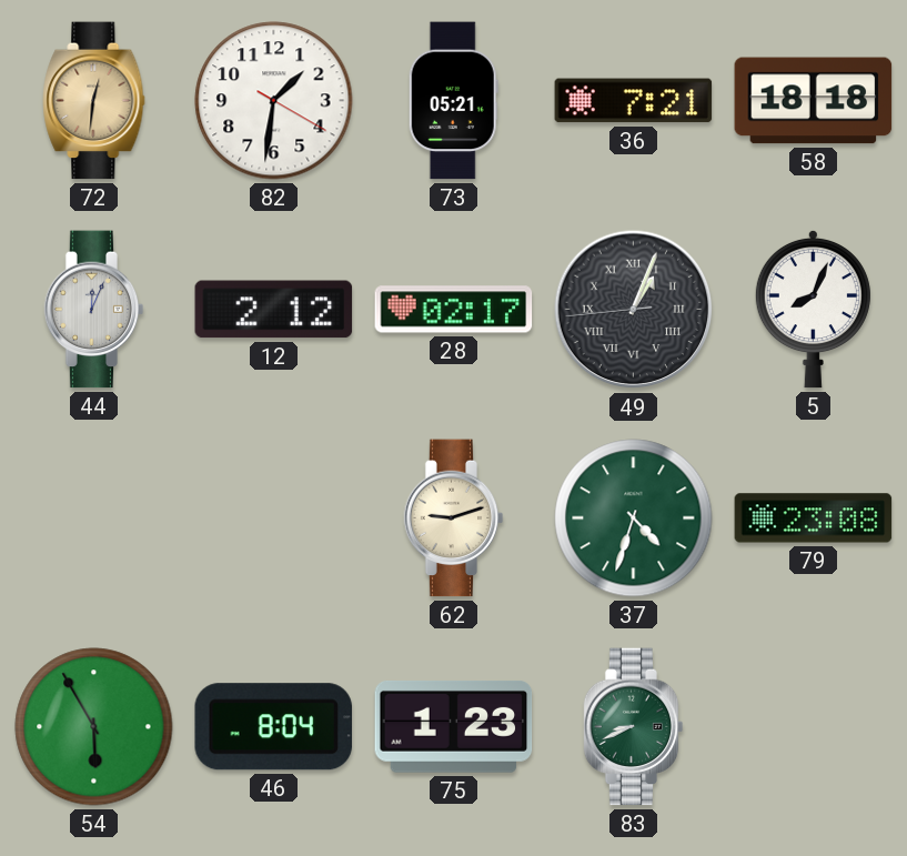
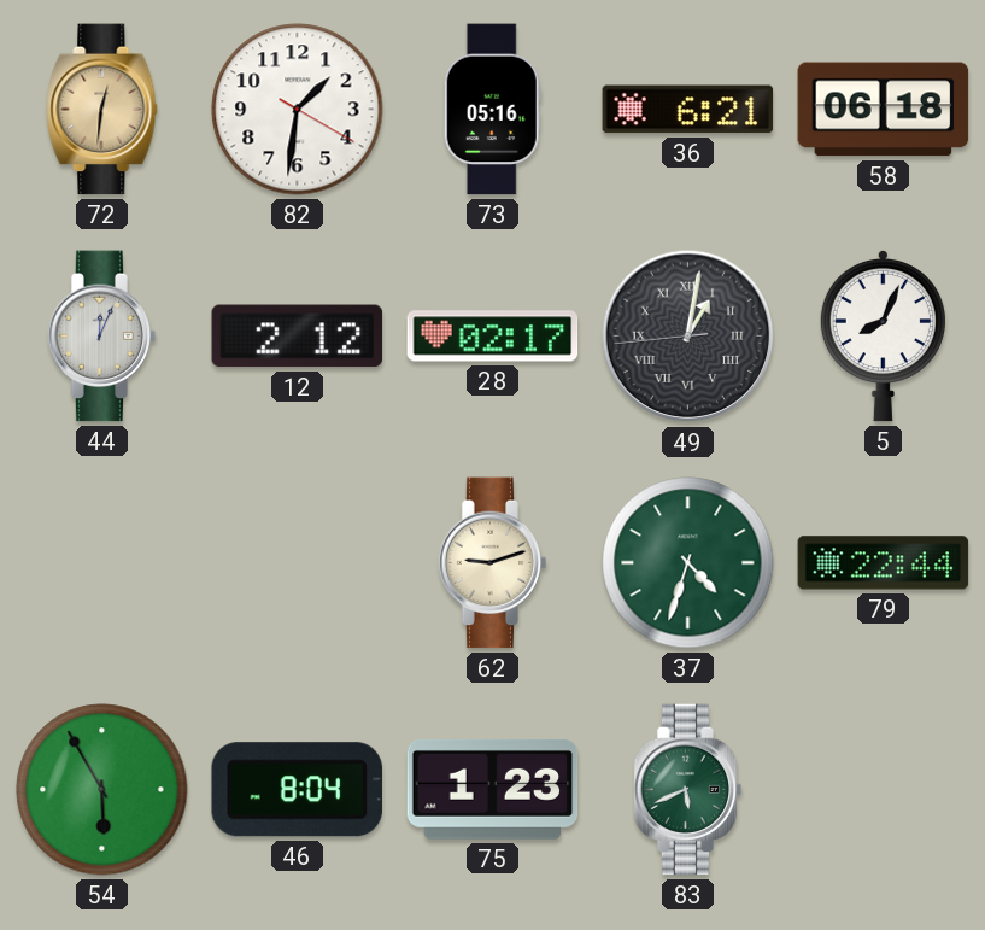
73: 05:21 -> 05:16
36: 7:21 -> 6:21
58: 18:18 -> 06:18
49: 1:03 -> 1:01
79: 23:08 -> 22:44
83: 8:41 -> 5:41
